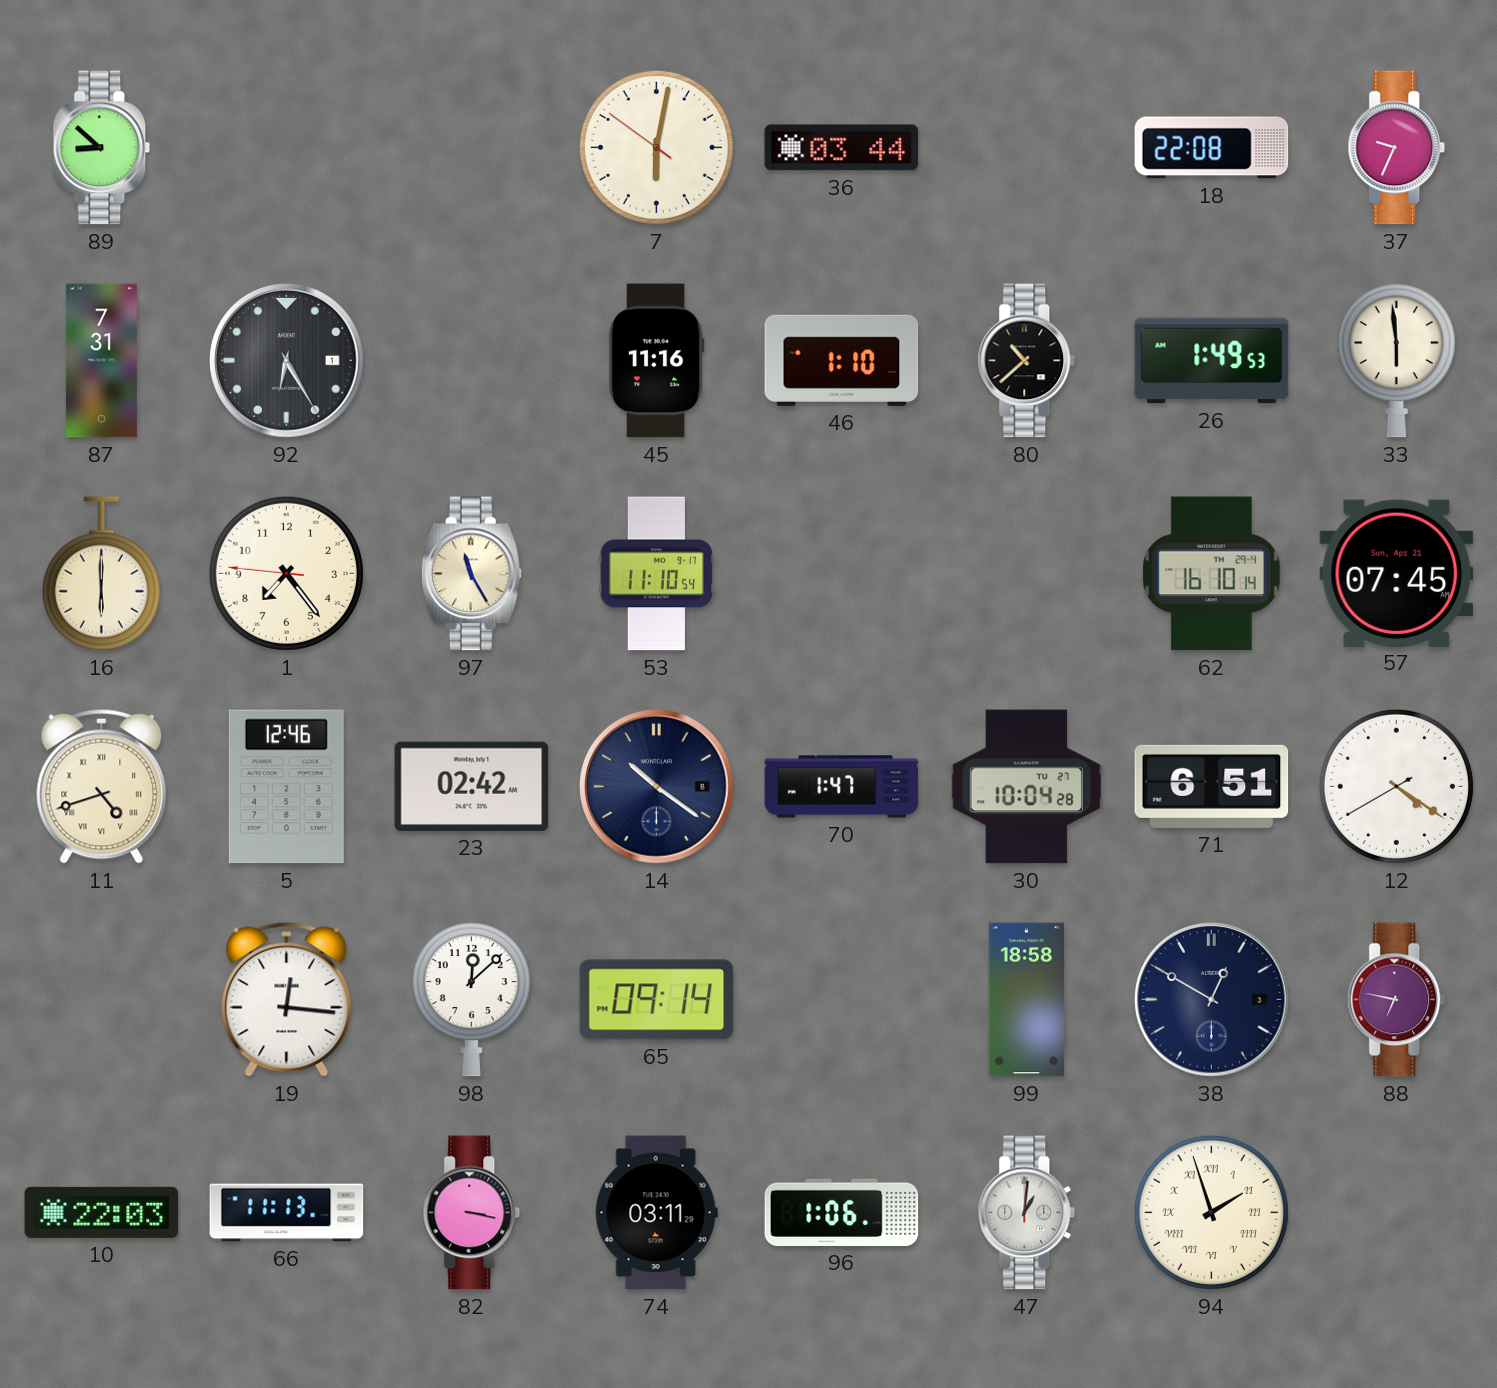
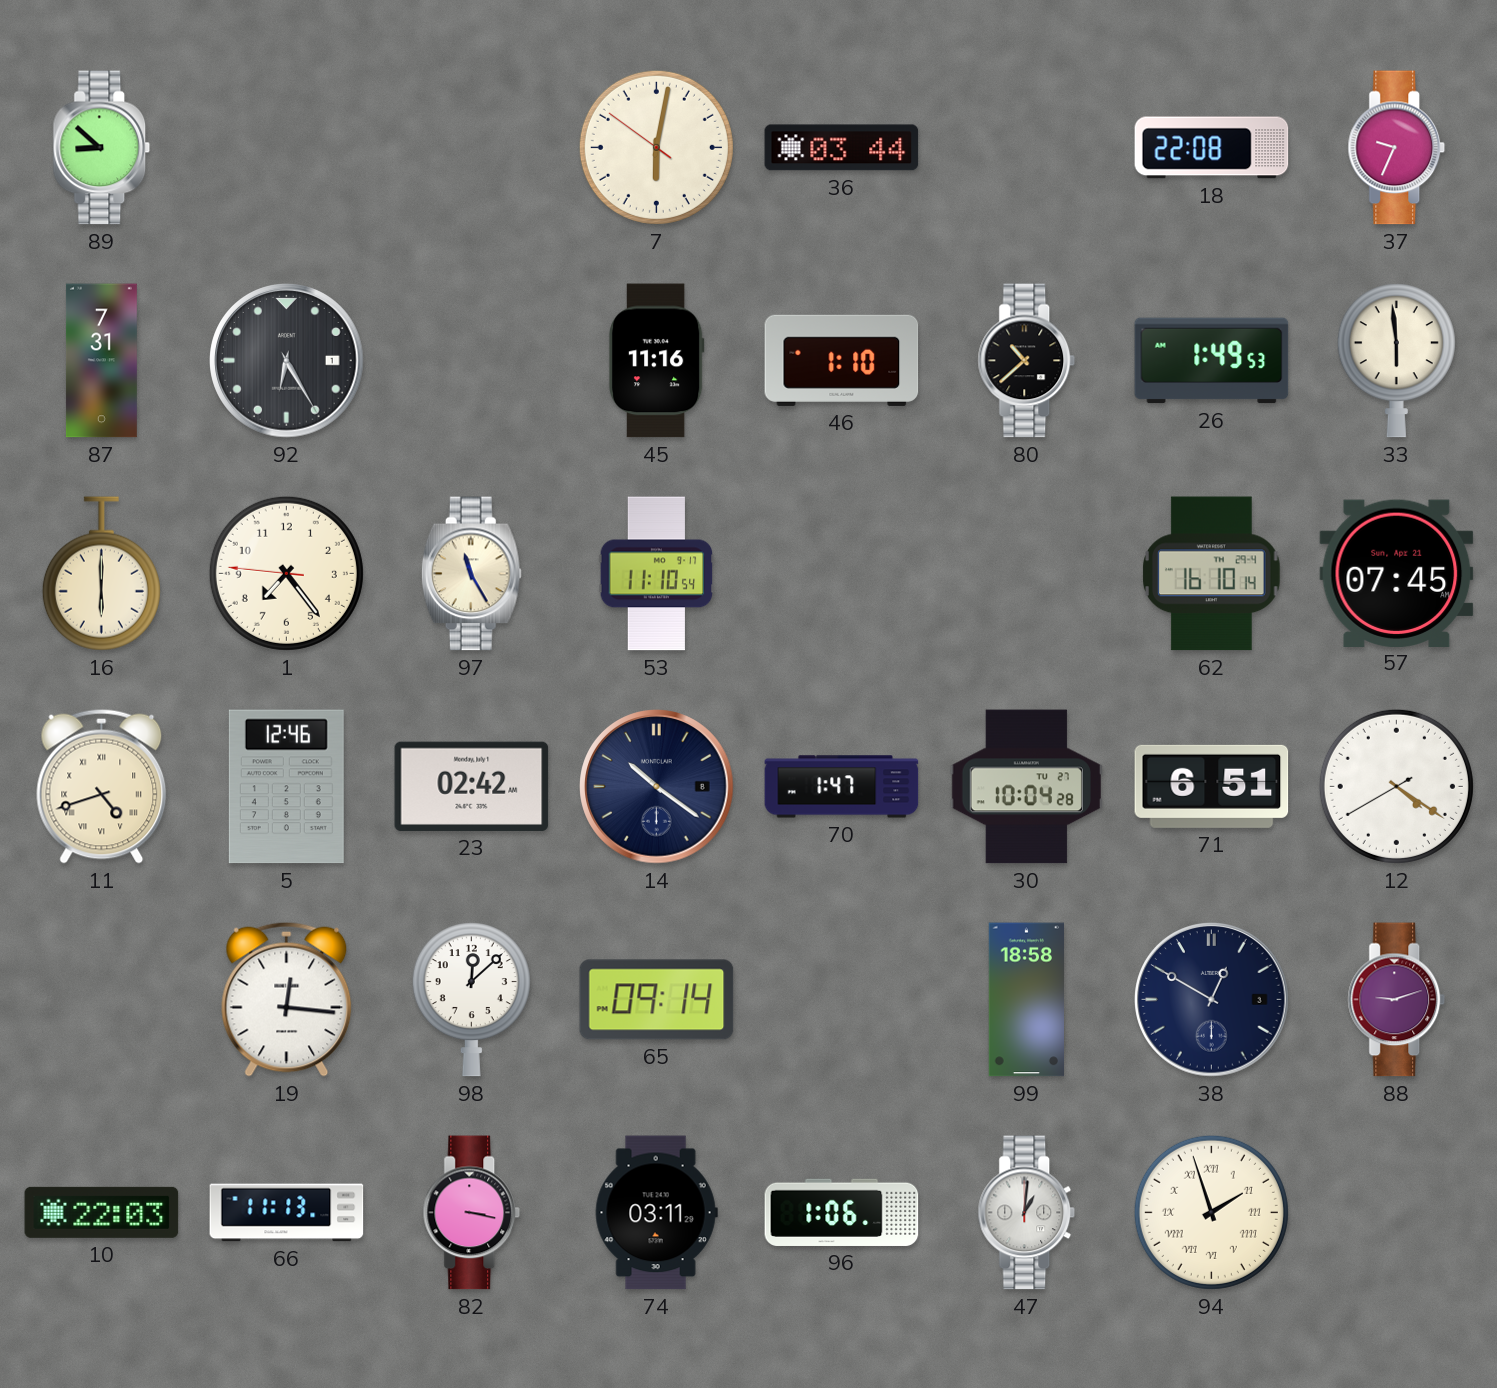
88: 6:47 -> 9:12
